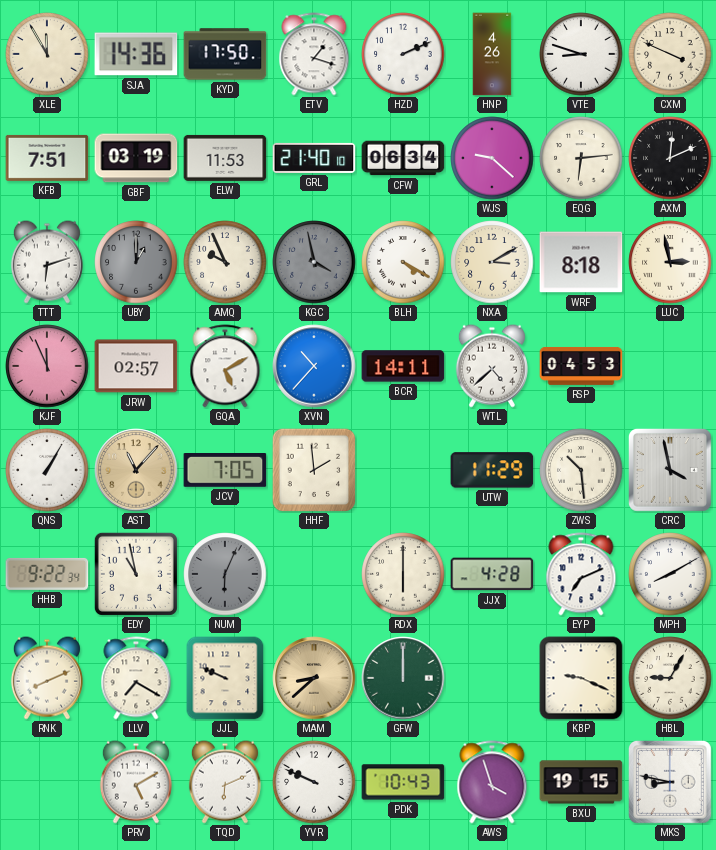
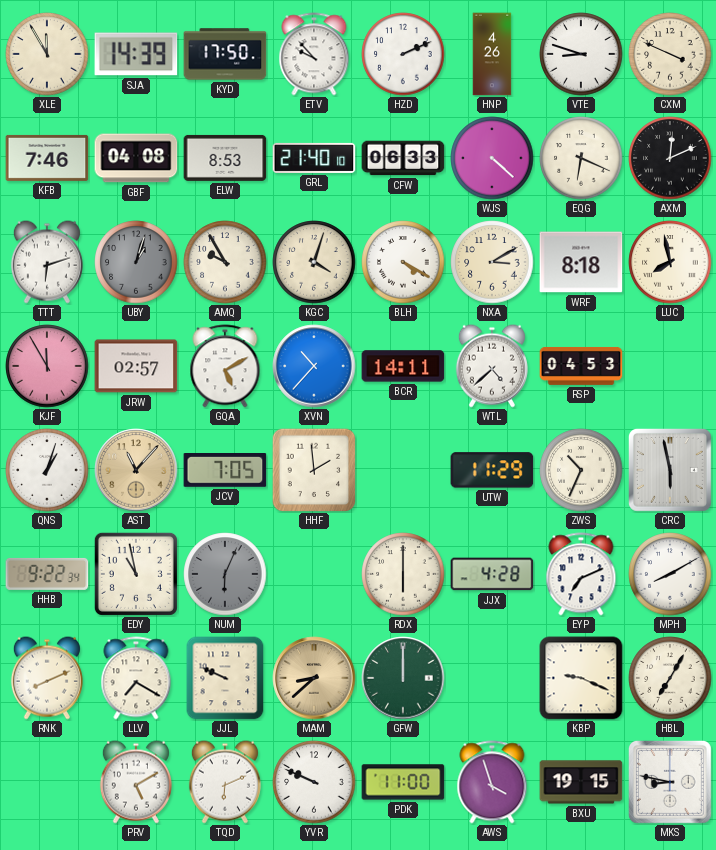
SJA: 14:36 -> 14:39
ETV: 1:18 -> 9:53
KFB: 7:51 -> 7:46
GBF: 03:19 -> 04:08
ELW: 11:53 -> 8:53
CFW: 06:34 -> 06:33
WJS: 9:22 -> 4:22
EQG: 6:14 -> 6:19
UBY: 1:00 -> 1:03
AMQ: 9:56 -> 9:55
KGC: 3:58 -> 4:03
KGC dial: grey -> cream
LUC: 2:58 -> 7:58
KJF: 11:56 -> 11:55
QNS: 1:05 -> 1:03
ZWS: 10:29 -> 10:34
CRC: 3:58 -> 5:58
HBL: 9:05 -> 7:05
PDK: 10:43 -> 11:00
